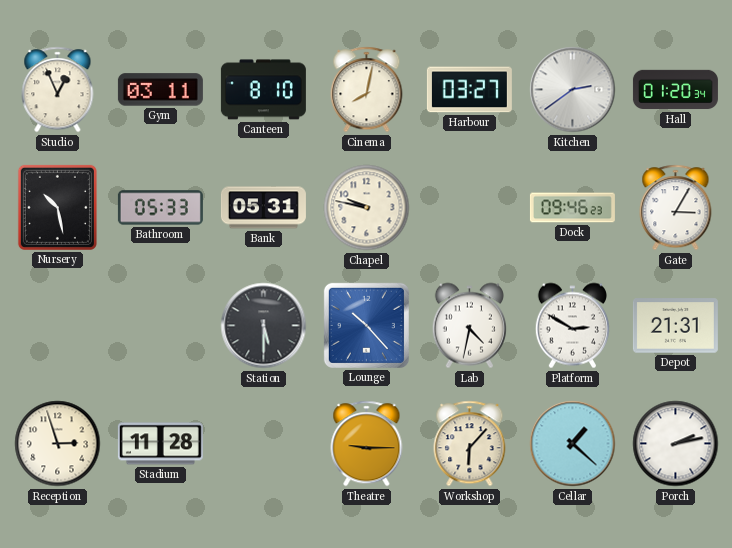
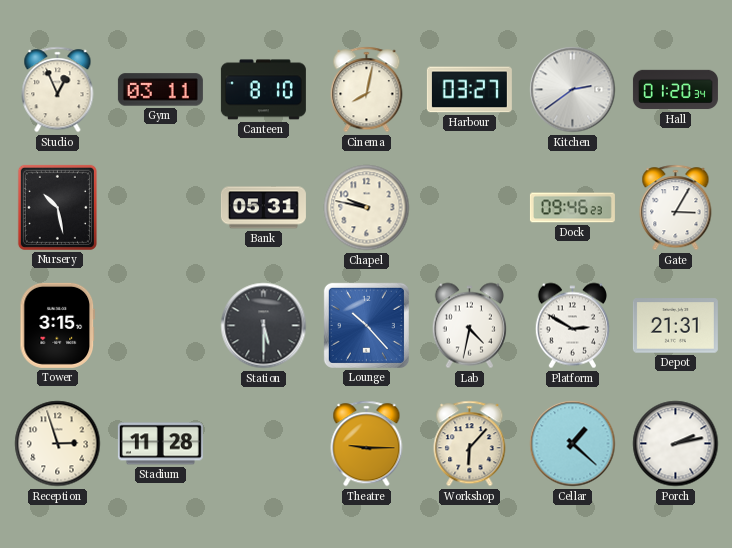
Bathroom: 05:33 -> none
Tower: none -> 3:15
